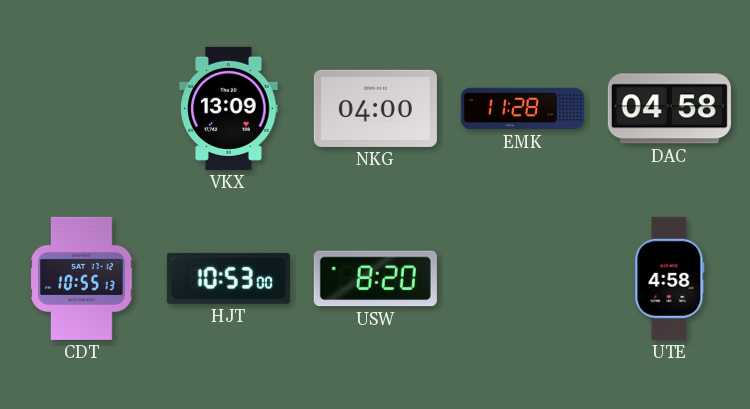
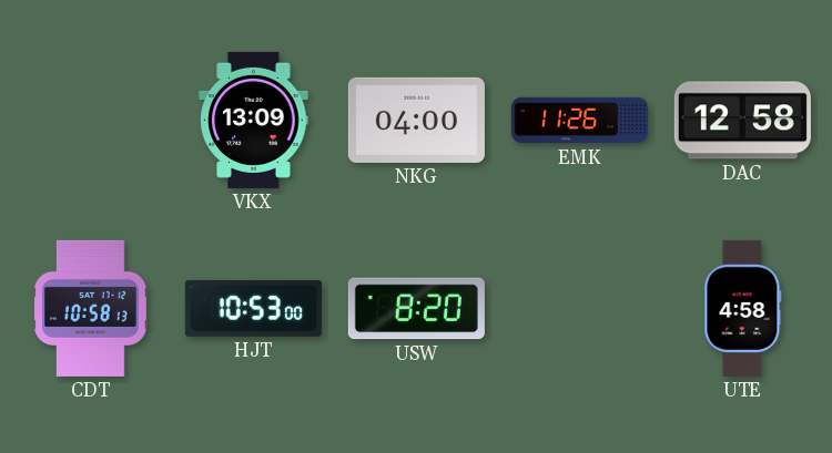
EMK: 11:28 -> 11:26
DAC: 04:58 -> 12:58
CDT: 10:55 -> 10:58
